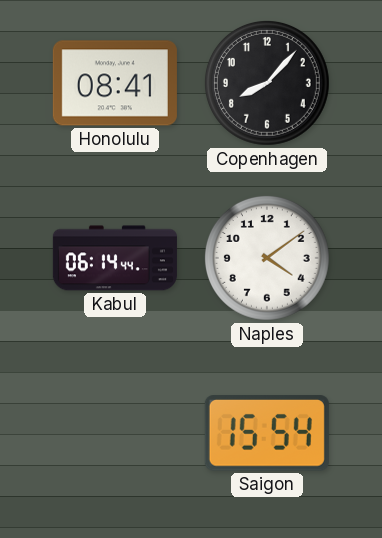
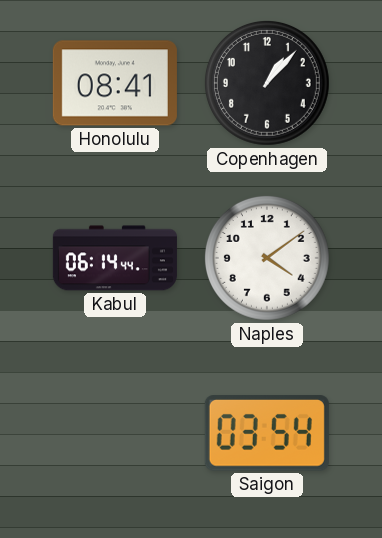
Copenhagen: 8:07 -> 1:07
Saigon: 15:54 -> 03:54
